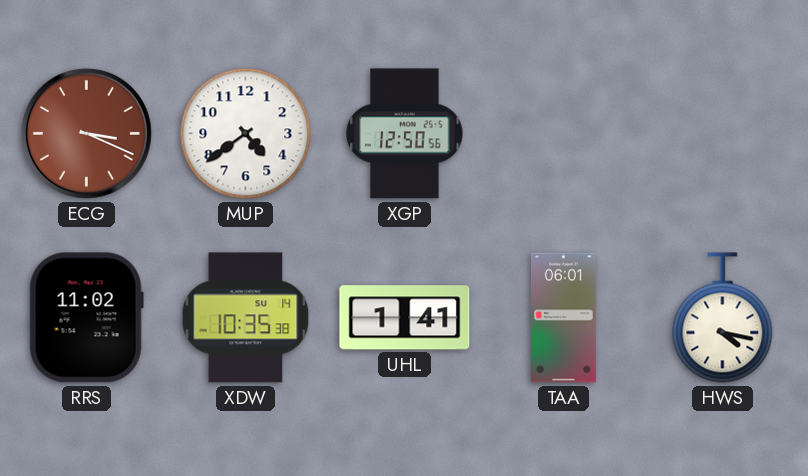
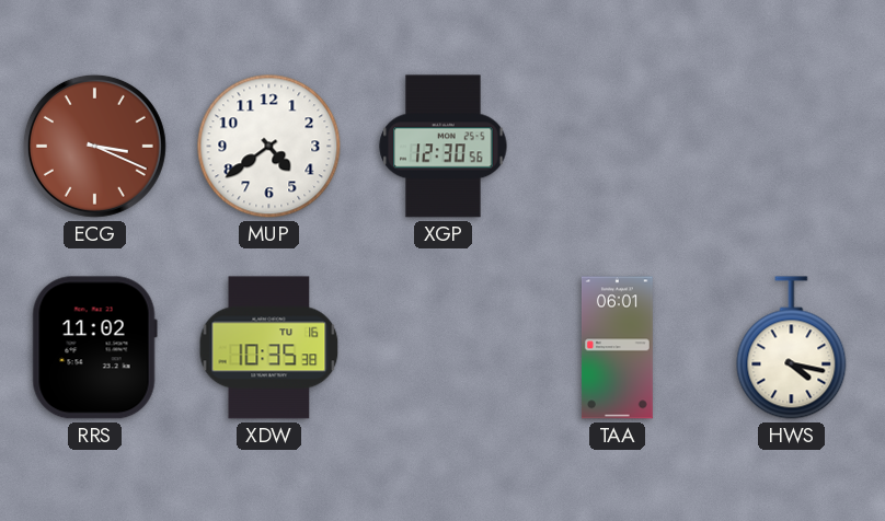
XGP: 12:50 -> 12:30
XDW date: SU 14 -> TU 16
UHL: 1:41 -> none
